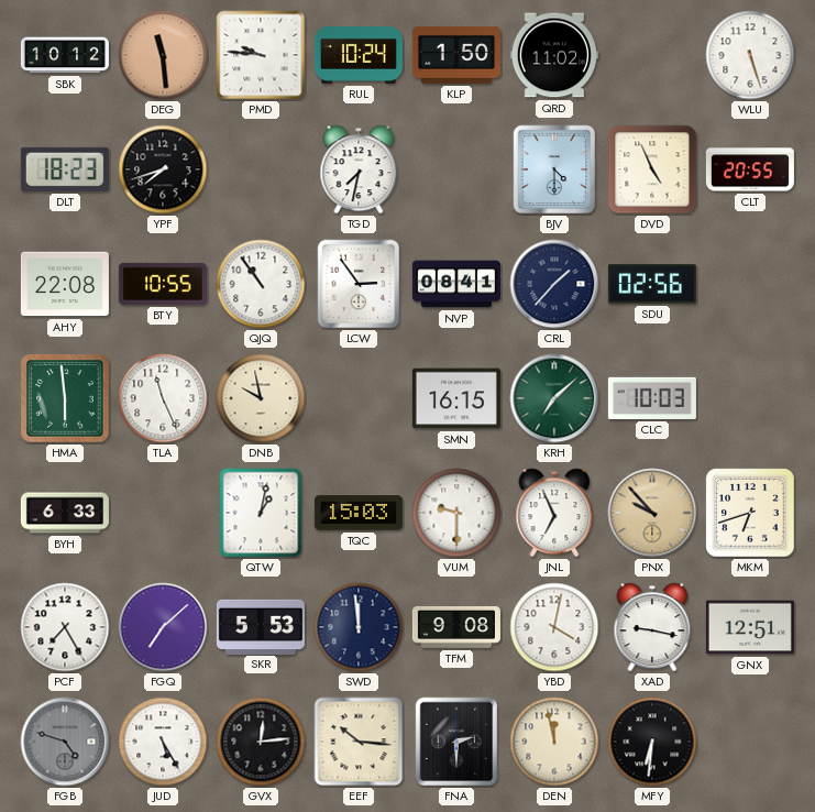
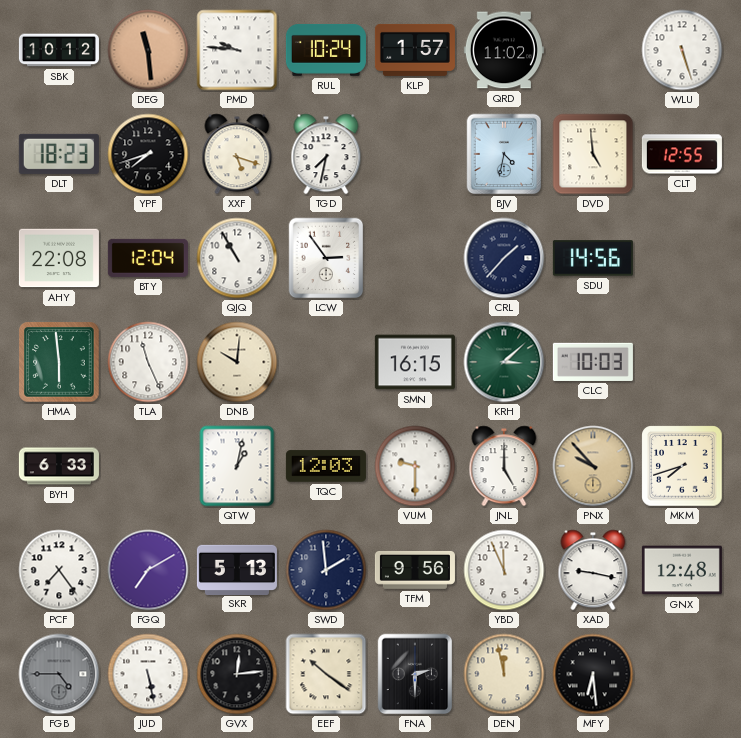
KLP: 1:50 -> 1:57
XXF: none -> 5:18
BJV: 4:30 -> 4:32
DVD: 4:56 -> 4:59
CLT: 20:55 -> 12:55
BTY: 10:55 -> 12:04
QJQ: 10:54 -> 10:55
NVP: 08:41 -> none
SDU: 02:56 -> 14:56
DNB: 9:58 -> 10:01
KRH: 7:08 -> 3:08
TQC: 15:03 -> 12:03
JNL: 6:56 -> 5:00
MKM: 6:42 -> 7:42
PCF: 7:25 -> 7:24
FGQ: 7:08 -> 7:10
SKR: 5:53 -> 5:13
SWD: 11:59 -> 1:59
TFM: 9:08 -> 9:56
YBD: 4:02 -> 11:56
GNX: 12:51 -> 12:48
FGB: 4:48 -> 4:45
JUD: 5:25 -> 5:28
EEF: 10:16 -> 10:21
MFY: 6:31 -> 6:29
